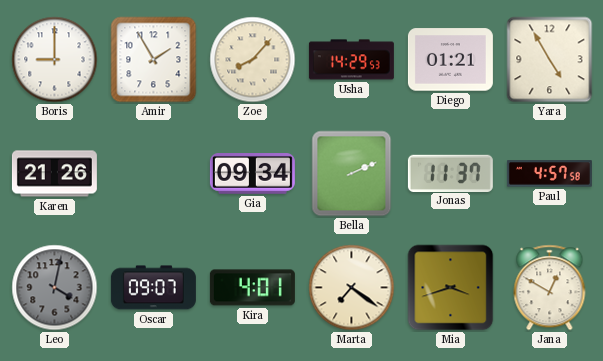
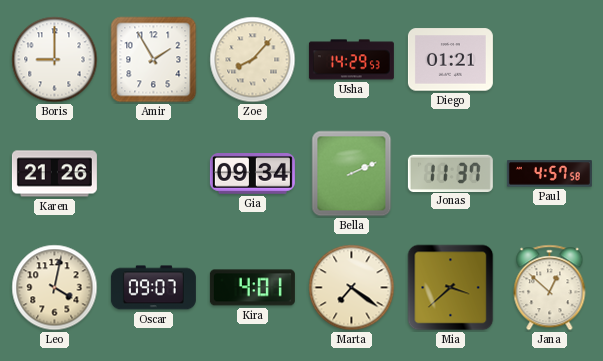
Yara: 4:55 -> none
Leo dial: grey -> cream
Mia: 3:42 -> 3:38
Jana: 12:50 -> 12:52
